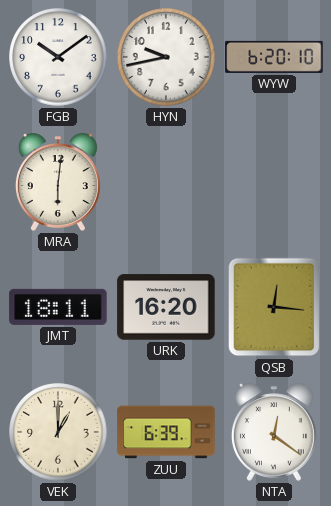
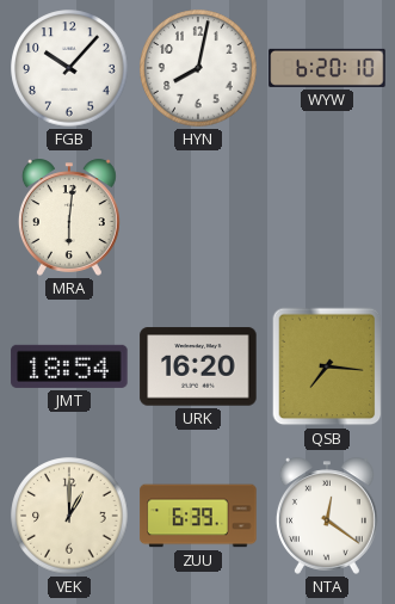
FGB: 10:09 -> 10:07
HYN: 9:43 -> 8:02
JMT: 18:11 -> 18:54
QSB: 12:16 -> 7:16
